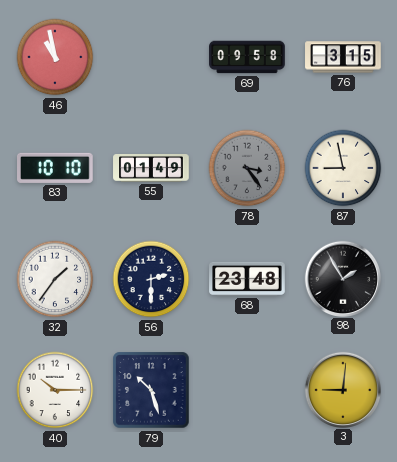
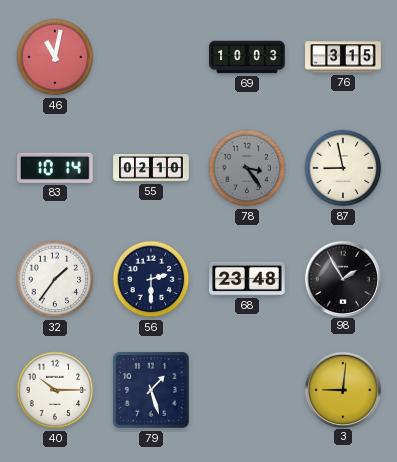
46: 10:58 -> 11:02
69: 09:58 -> 10:03
83: 10:10 -> 10:14
55: 01:49 -> 02:10
79: 10:27 -> 1:27
